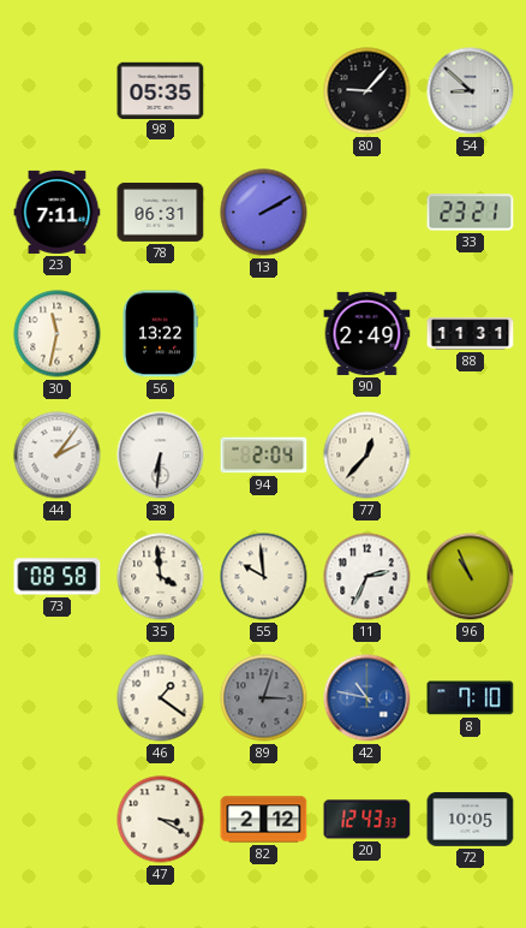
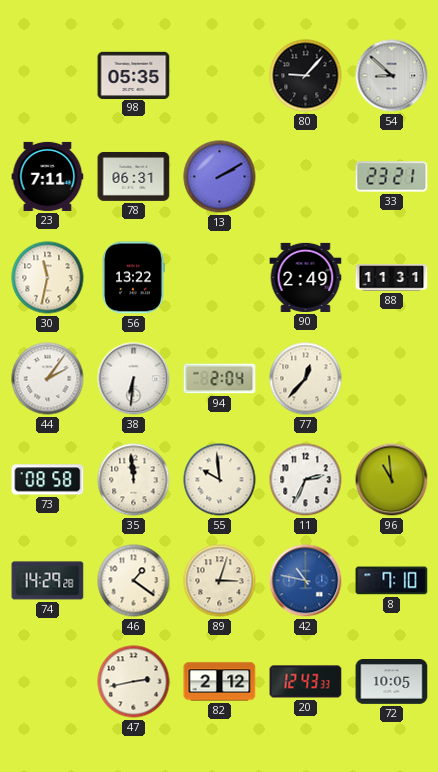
35: 3:59 -> 11:59
96: 10:56 -> 10:59
74: none -> 14:29
89 dial: grey -> cream
47: 3:20 -> 2:43
